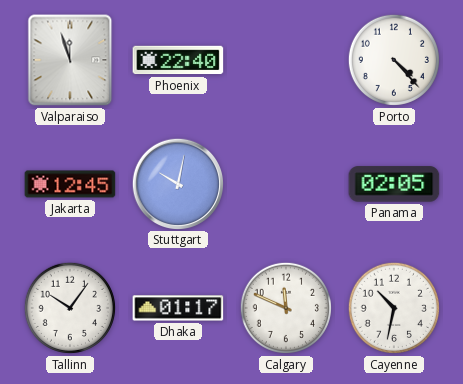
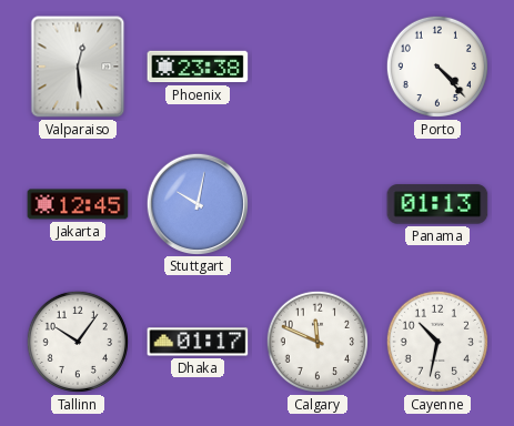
Valparaiso: 11:57 -> 12:29
Phoenix: 22:40 -> 23:38
Panama: 02:05 -> 01:13
